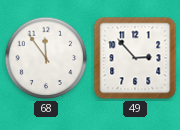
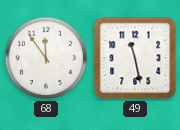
49: 2:53 -> 11:28
